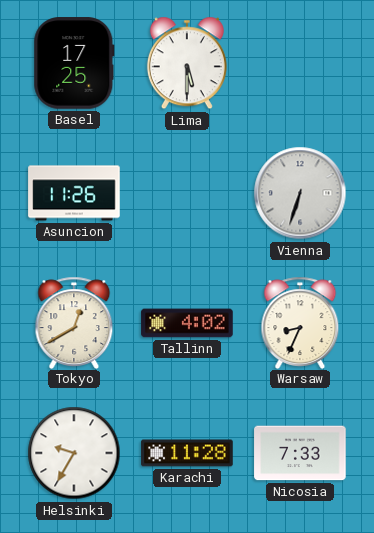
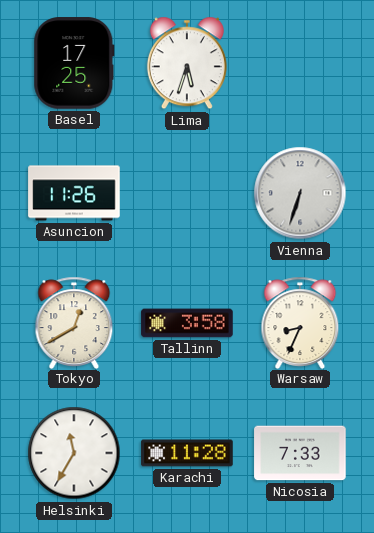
Lima: 5:30 -> 5:33
Tallinn: 4:02 -> 3:58
Helsinki: 9:35 -> 11:35
